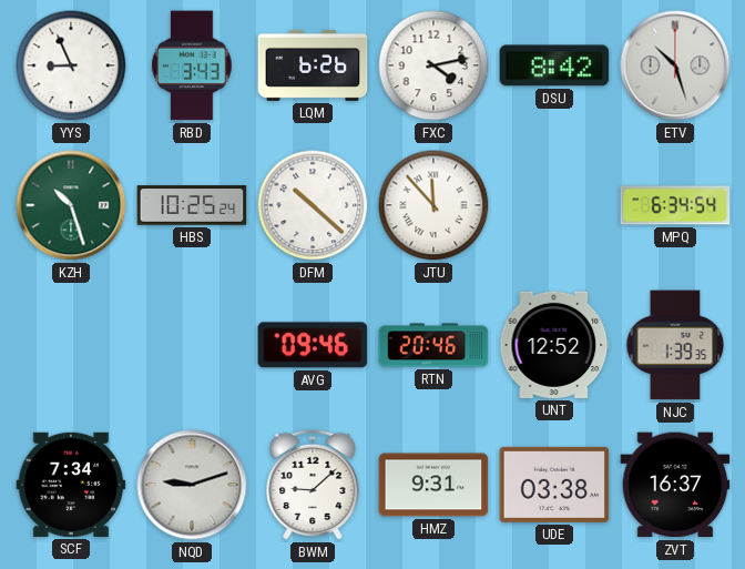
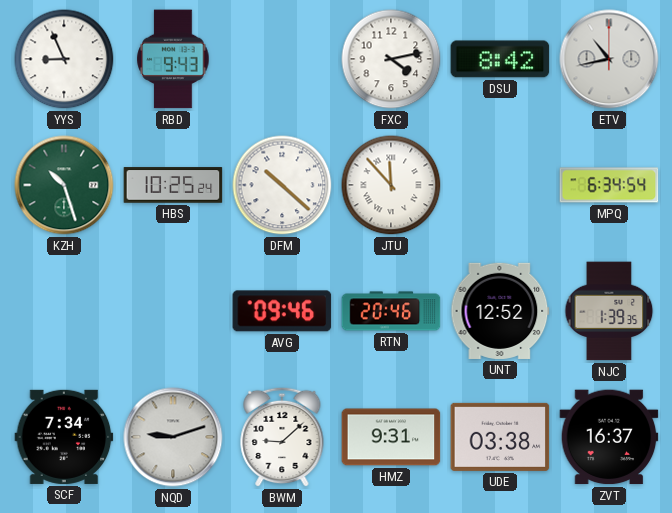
RBD: 3:43 -> 9:43
LQM: 6:26 -> none
ETV: 10:27 -> 10:43
